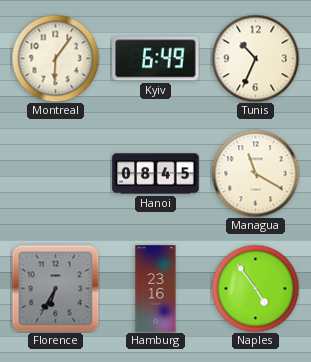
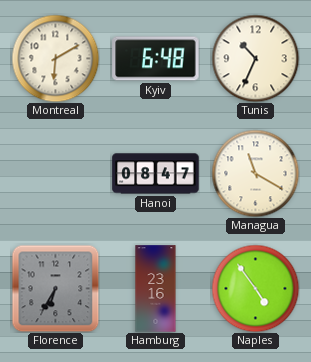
Montreal: 6:06 -> 6:10
Kyiv: 6:49 -> 6:48
Hanoi: 08:45 -> 08:47
